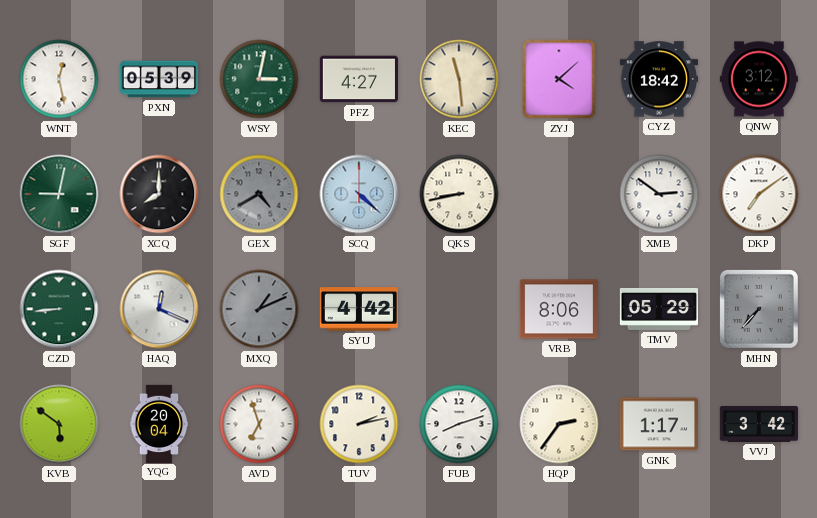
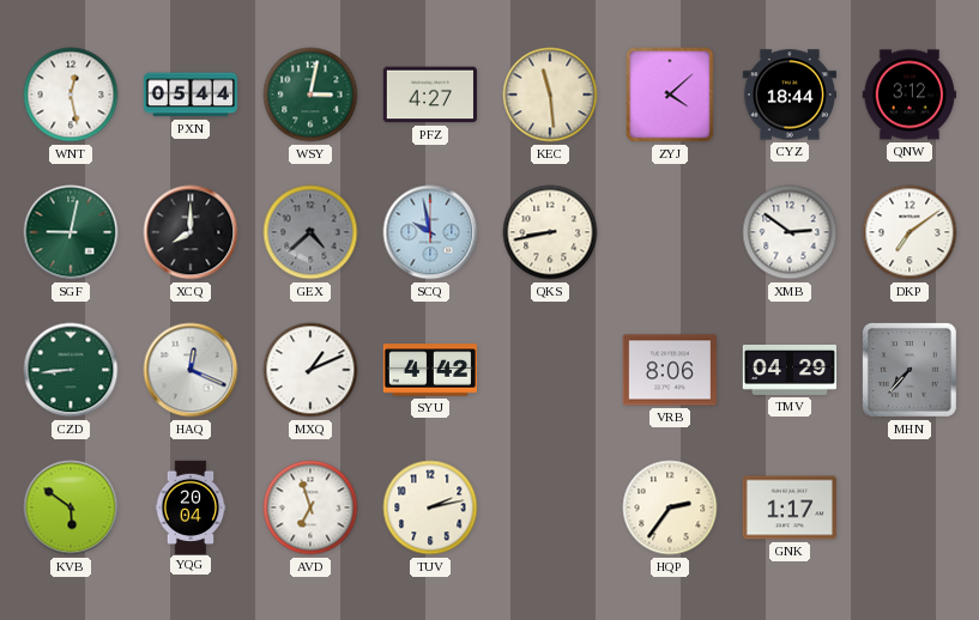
PXN: 05:39 -> 05:44
CYZ: 18:42 -> 18:44
GEX: 4:40 -> 4:38
SCQ: 4:22 -> 9:58
MXQ dial: grey -> white
TMV: 05:29 -> 04:29
FUB: 8:12 -> none
VVJ: 3:42 -> none
